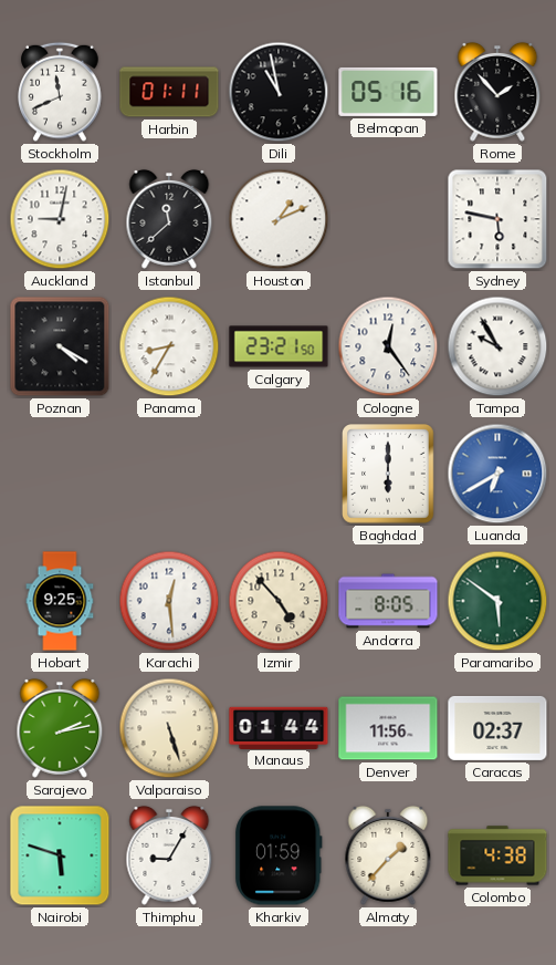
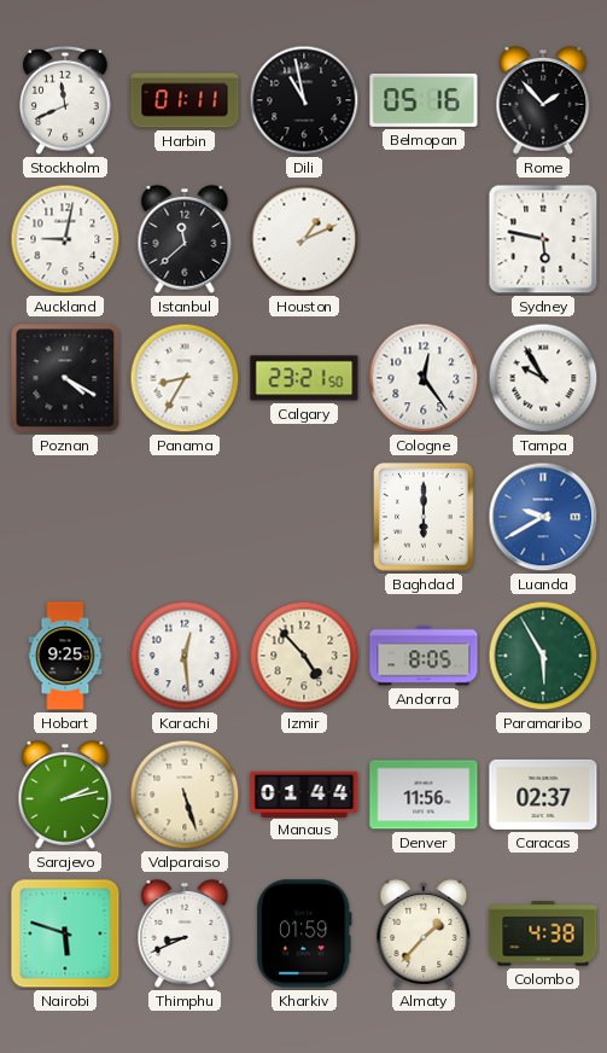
Luanda: 6:40 -> 9:40
Paramaribo: 5:51 -> 5:55
Thimphu: 9:05 -> 8:41
